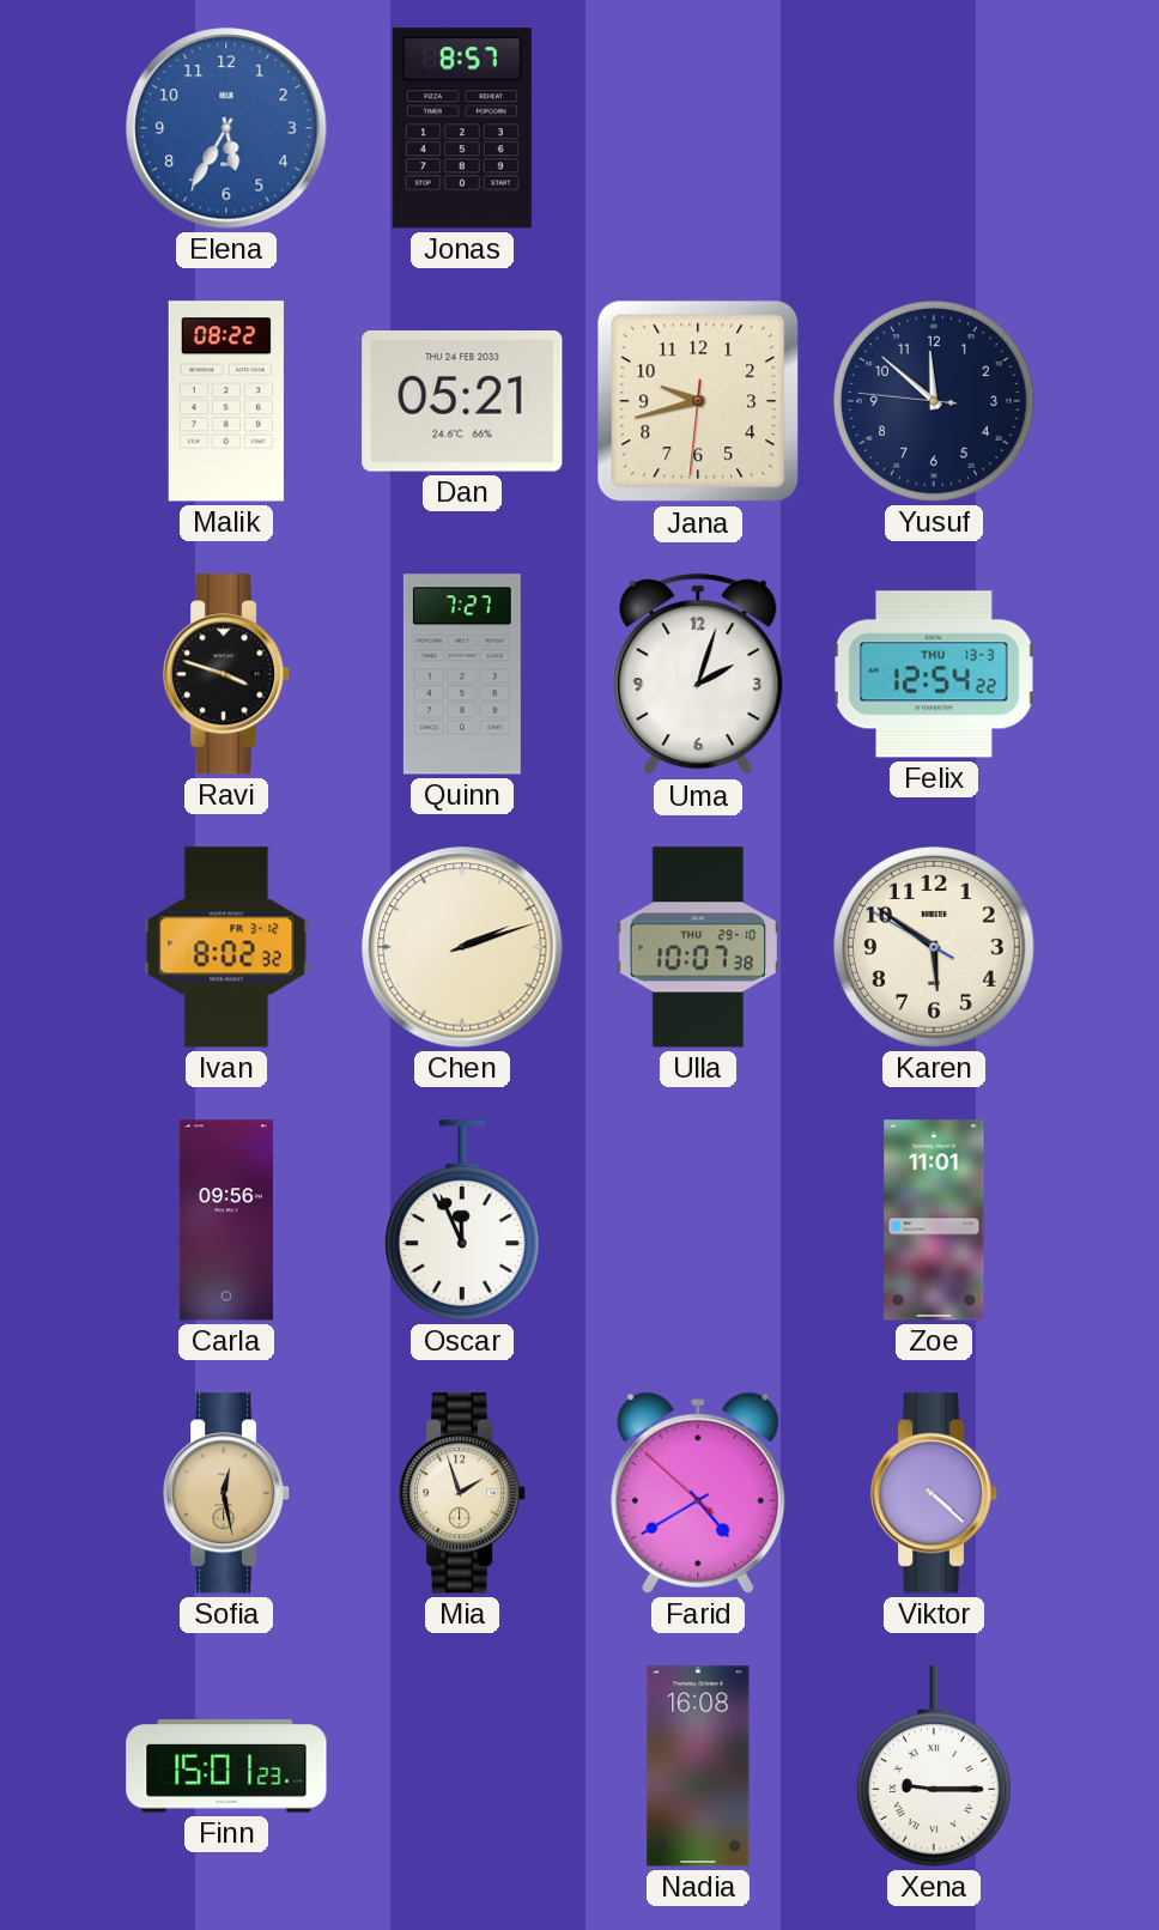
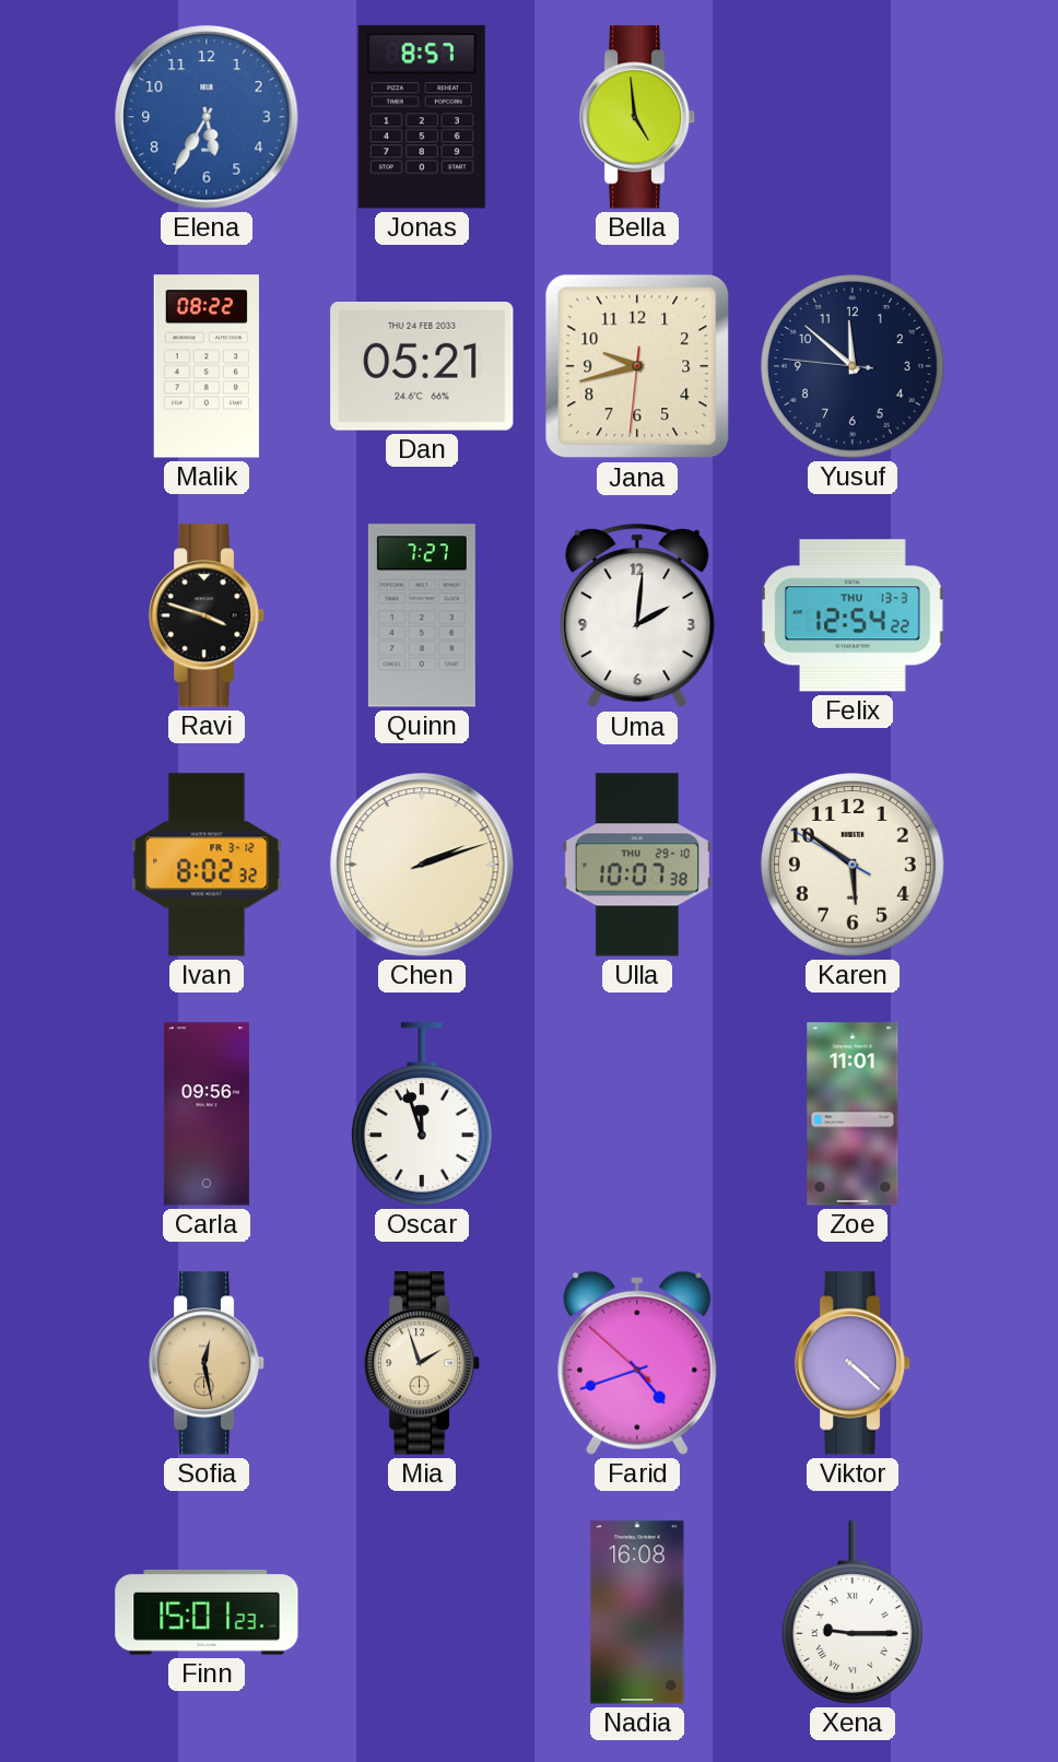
Bella: none -> 4:59
Uma: 2:03 -> 2:01
Oscar: 11:56 -> 11:57
Farid: 4:39 -> 4:41
